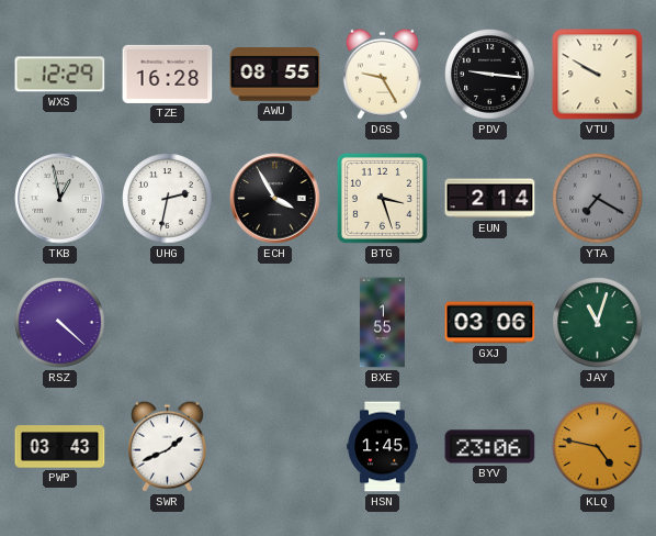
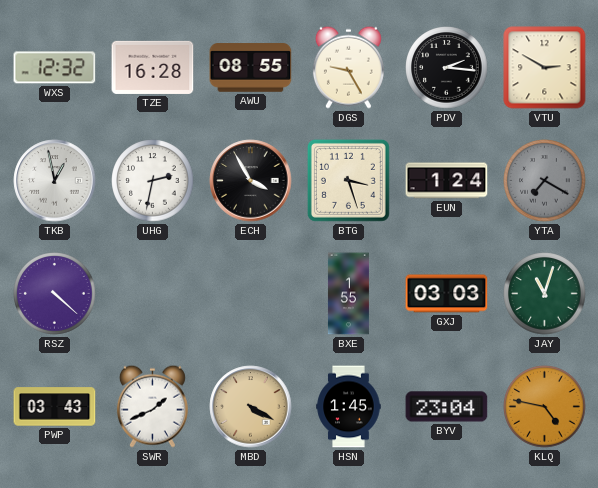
WXS: 12:29 -> 12:32
PDV: 9:16 -> 2:16
VTU: 9:50 -> 2:50
EUN: 2:14 -> 1:24
GXJ: 03:06 -> 03:03
MBD: none -> 4:20
BYV: 23:06 -> 23:04
